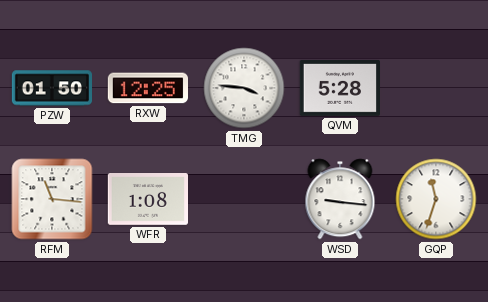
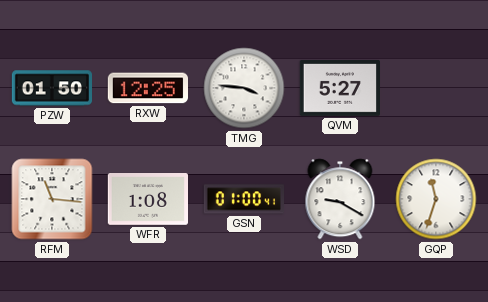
QVM: 5:28 -> 5:27
GSN: none -> 01:00
WSD: 9:16 -> 9:20
